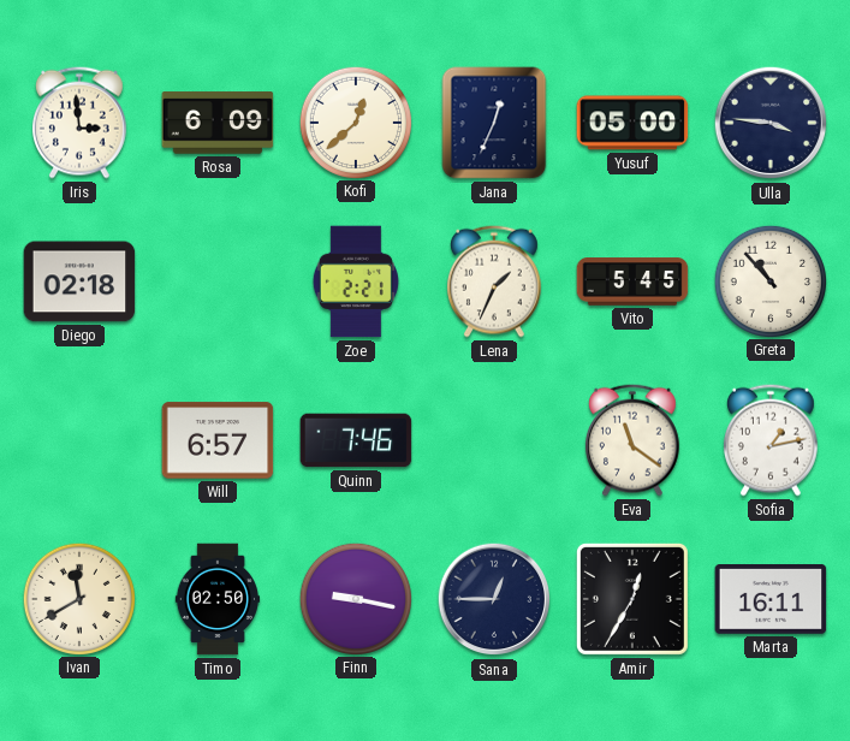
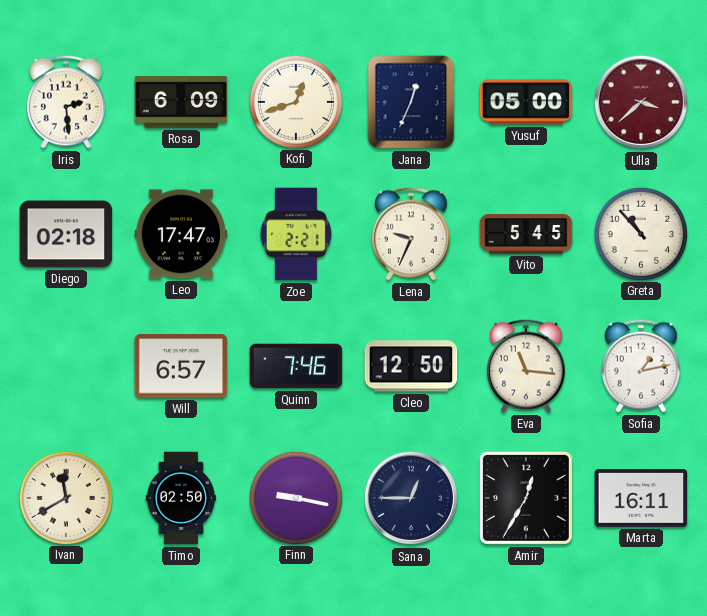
Iris: 2:59 -> 2:29
Kofi: 12:38 -> 12:42
Ulla: 3:46 -> 3:38
Ulla dial: navy -> burgundy
Leo: none -> 17:47
Lena: 1:34 -> 9:34
Cleo: none -> 12:50
Eva: 11:21 -> 11:16
